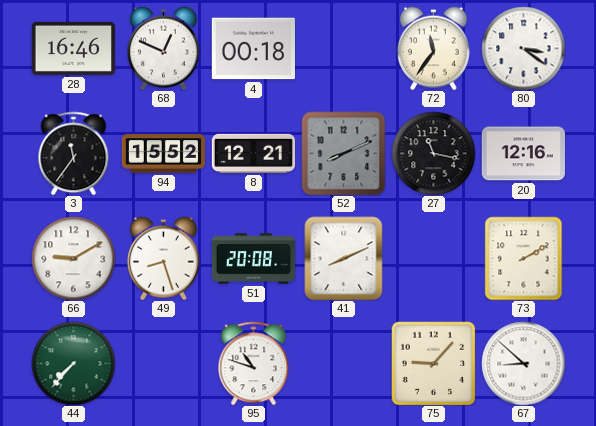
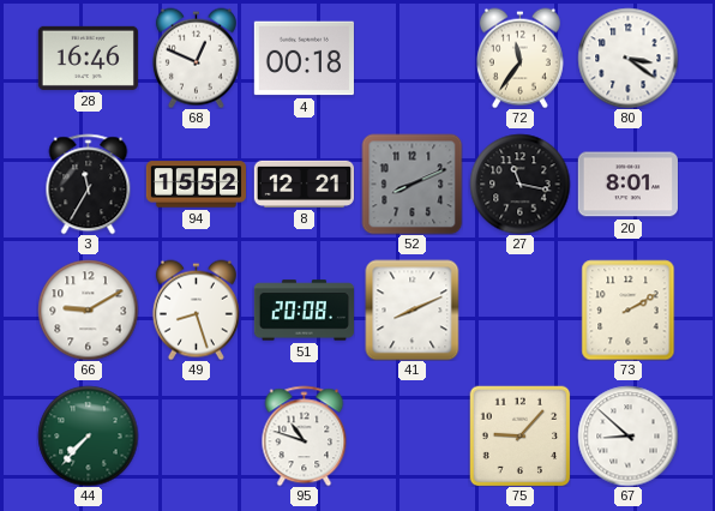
3: 11:36 -> 11:35
20: 12:16 -> 8:01
